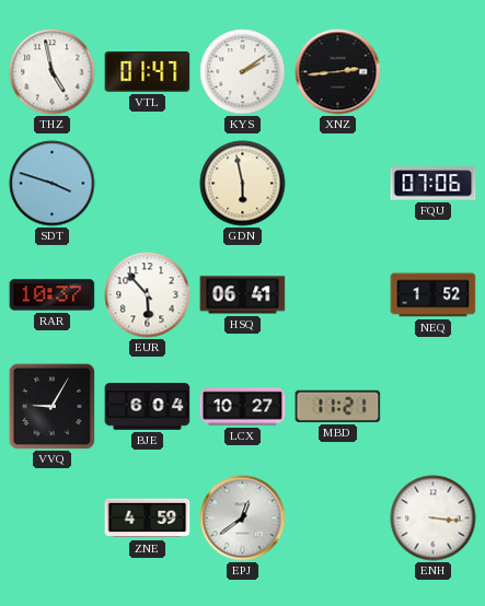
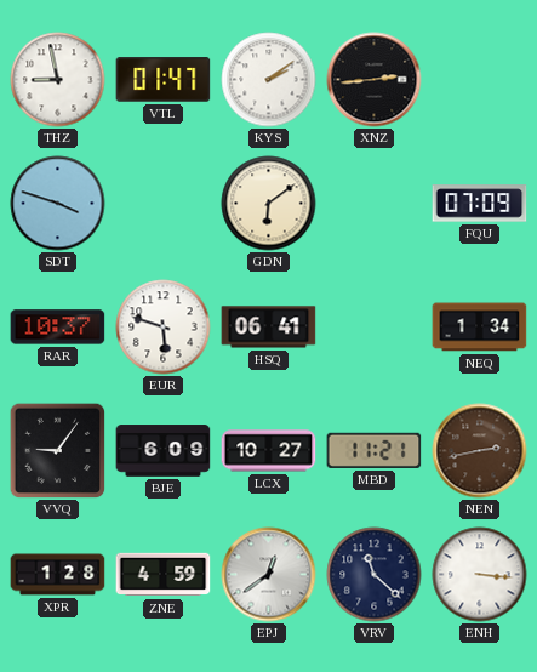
THZ: 4:58 -> 8:58
GDN: 5:58 -> 6:09
FQU: 07:06 -> 07:09
EUR: 5:53 -> 5:48
NEQ: 1:52 -> 1:34
VVQ: 9:05 -> 9:06
BJE: 6:04 -> 6:09
NEN: none -> 2:43
XPR: none -> 1:28
VRV: none -> 11:22
